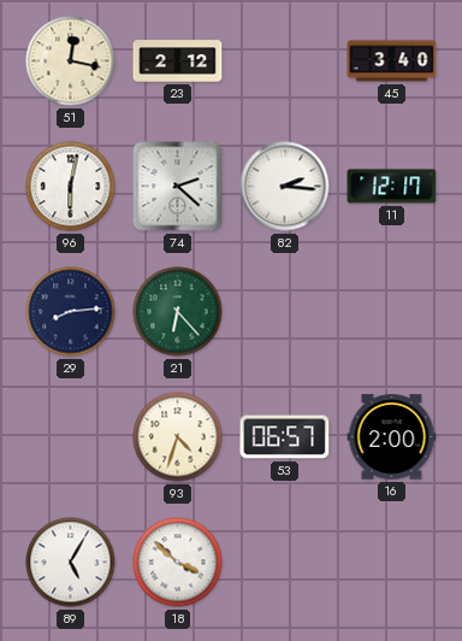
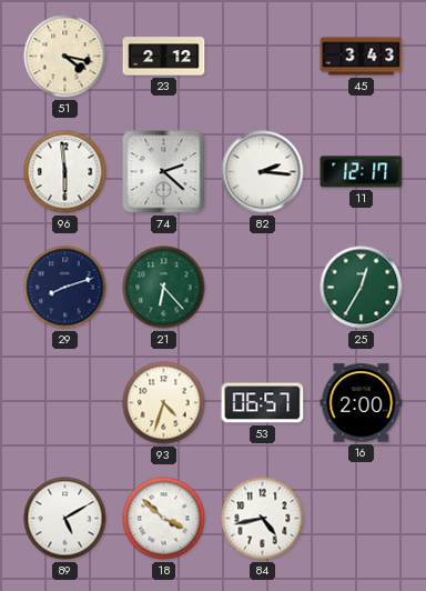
51: 12:17 -> 4:17
45: 3:40 -> 3:43
96: 6:02 -> 5:59
29: 8:14 -> 8:12
25: none -> 12:35
89: 5:05 -> 5:10
84: none -> 4:43
